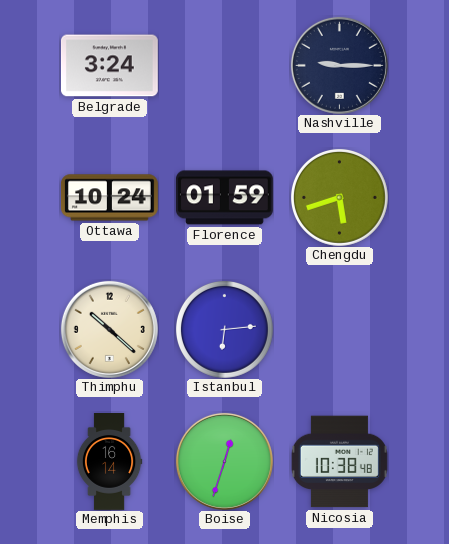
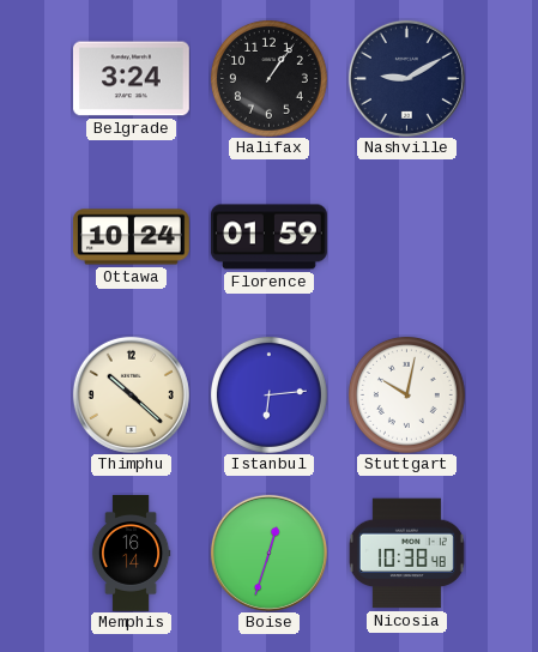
Halifax: none -> 1:06
Nashville: 9:15 -> 9:10
Chengdu: 5:42 -> none
Stuttgart: none -> 10:02
